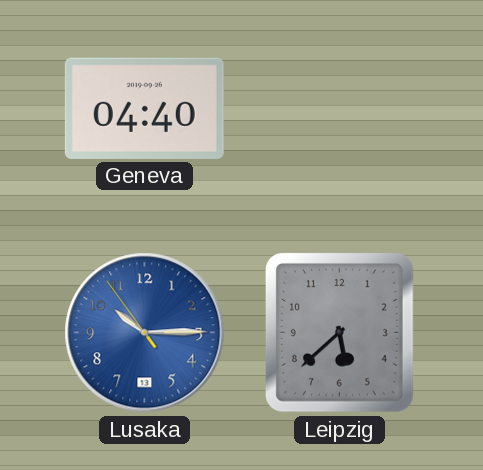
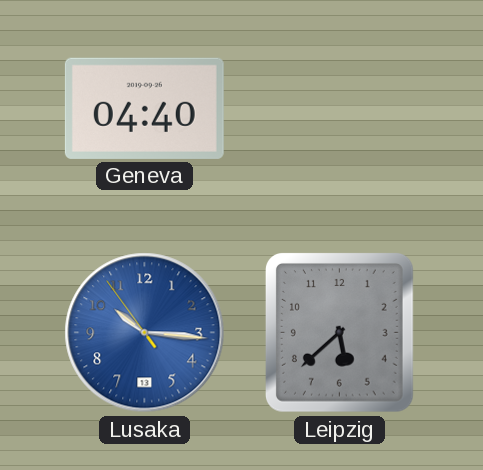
Lusaka: 10:14 -> 10:15
